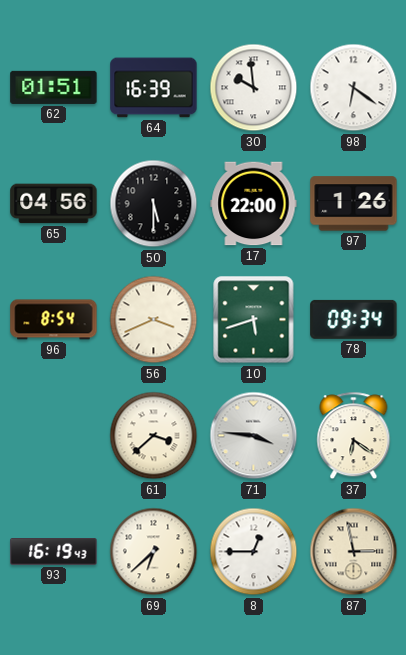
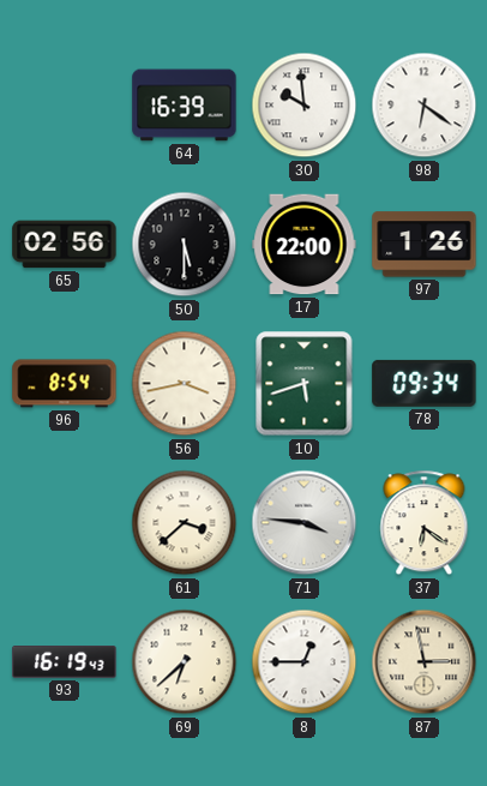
62: 01:51 -> none
65: 04:56 -> 02:56
56: 3:41 -> 3:43
